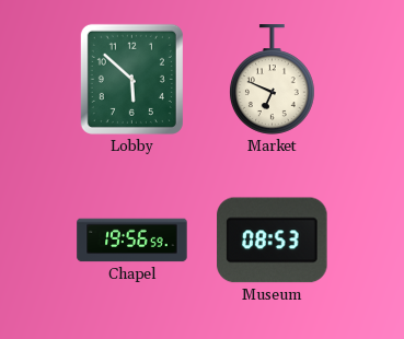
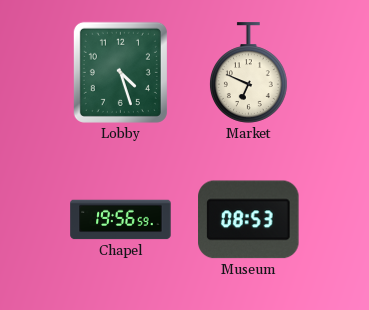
Lobby: 5:52 -> 4:27
